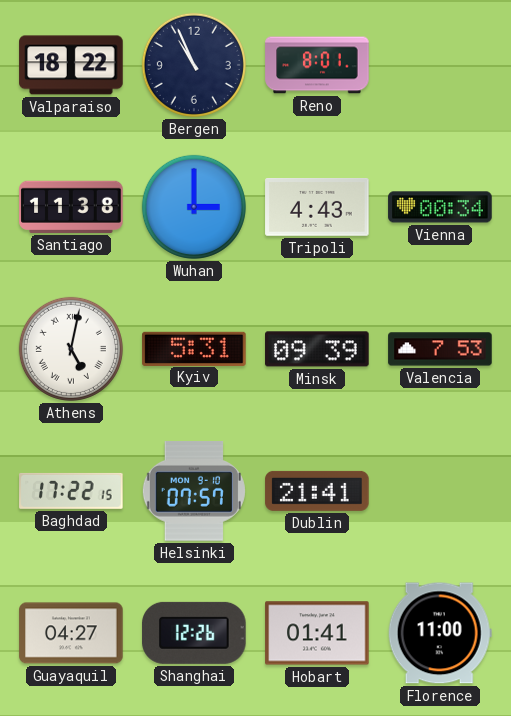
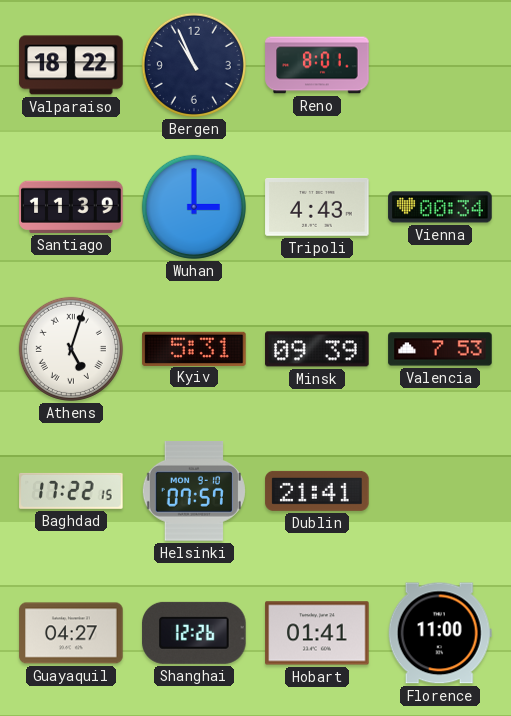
Santiago: 11:38 -> 11:39
Athens: 5:02 -> 5:03
